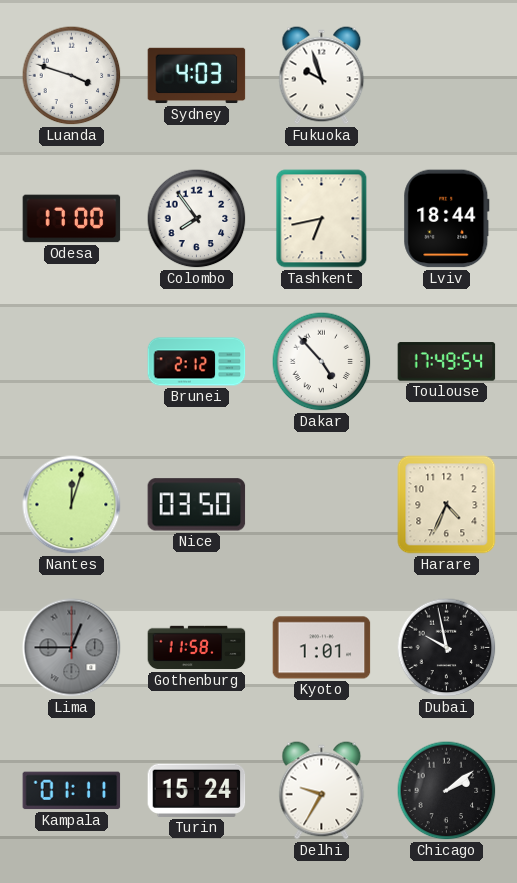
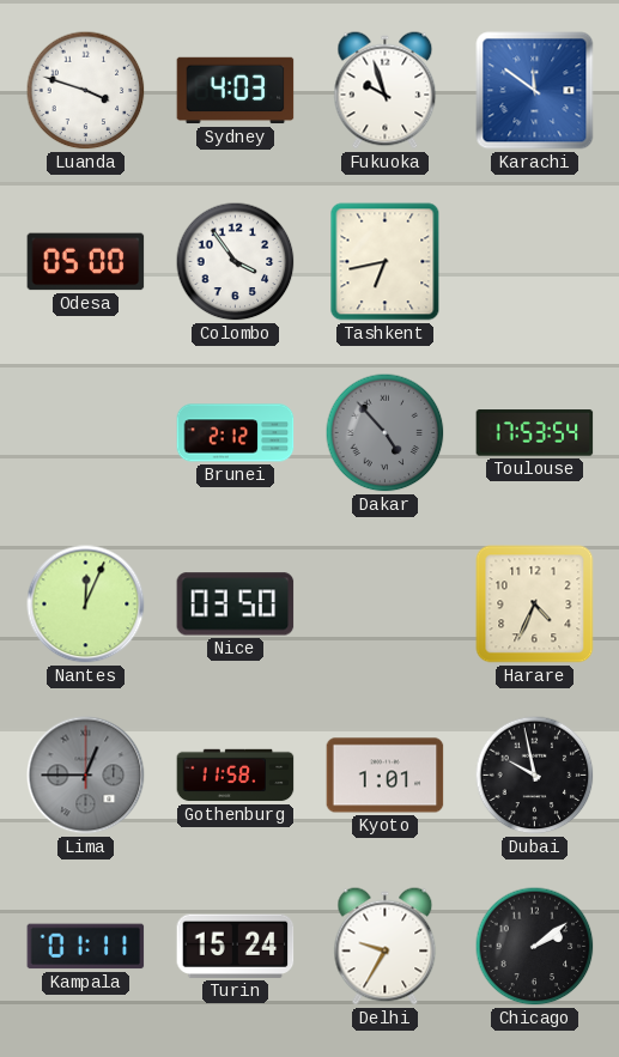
Karachi: none -> 11:51
Odesa: 17:00 -> 05:00
Colombo: 7:54 -> 3:54
Lviv: 18:44 -> none
Dakar dial: white -> grey
Toulouse: 17:49 -> 17:53
Nantes: 12:03 -> 12:04
